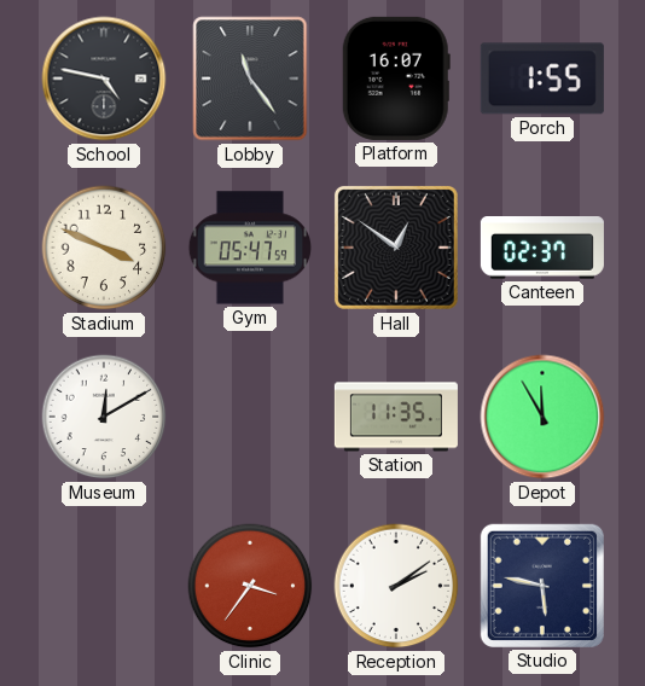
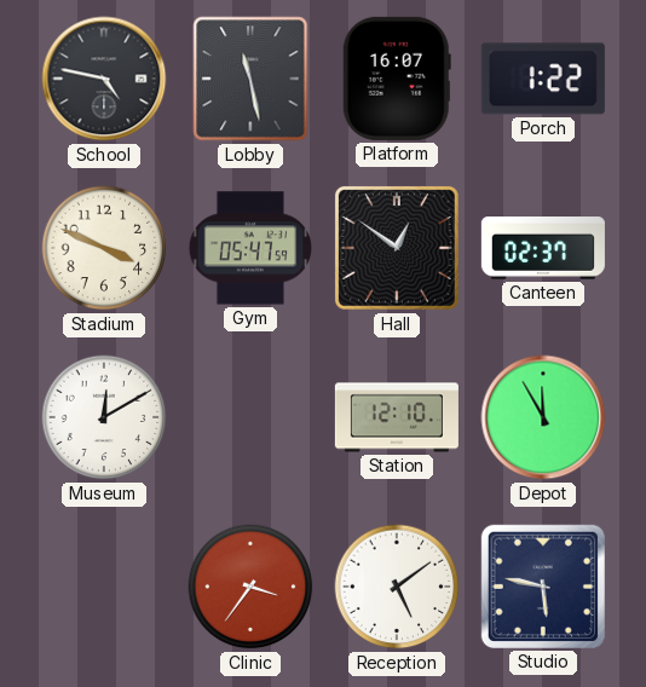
Lobby: 11:24 -> 11:28
Porch: 1:55 -> 1:22
Station: 11:35 -> 12:10
Reception: 2:09 -> 5:09
